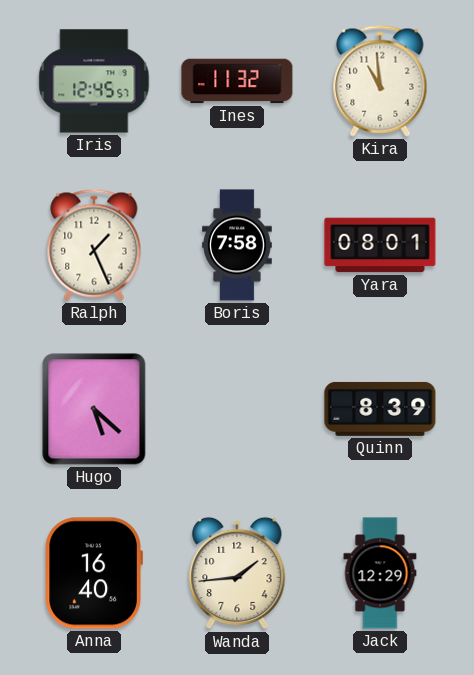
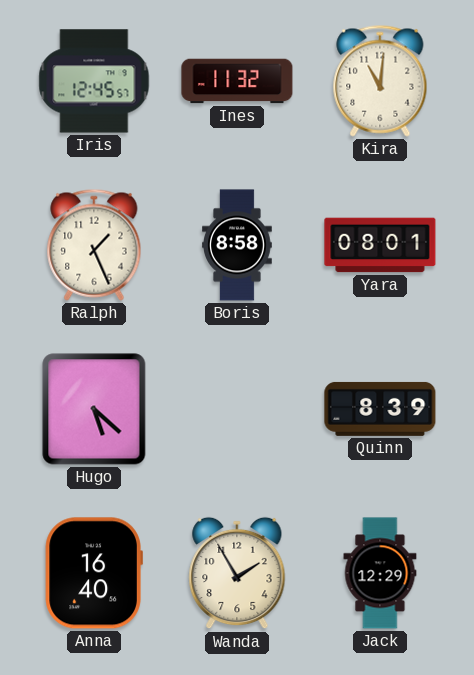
Kira: 10:59 -> 11:01
Boris: 7:58 -> 8:58
Wanda: 1:44 -> 1:55
